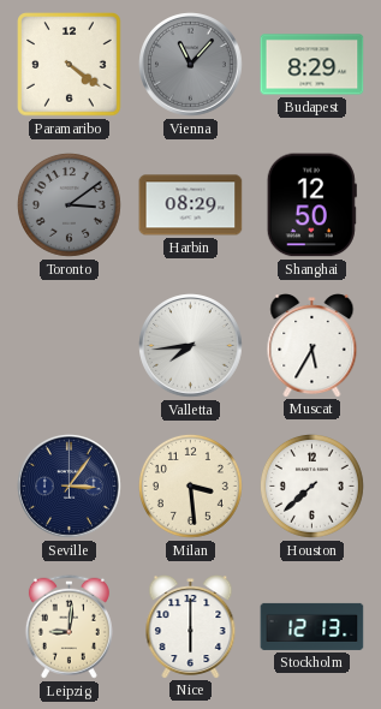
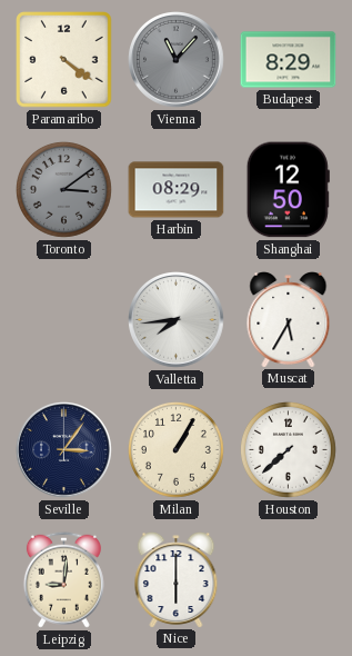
Milan: 3:29 -> 1:05
Stockholm: 12:13 -> none
